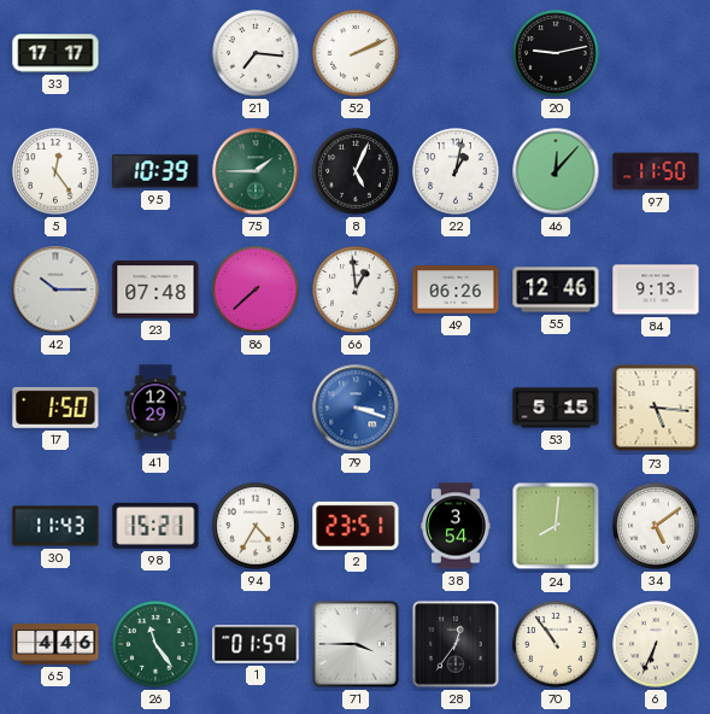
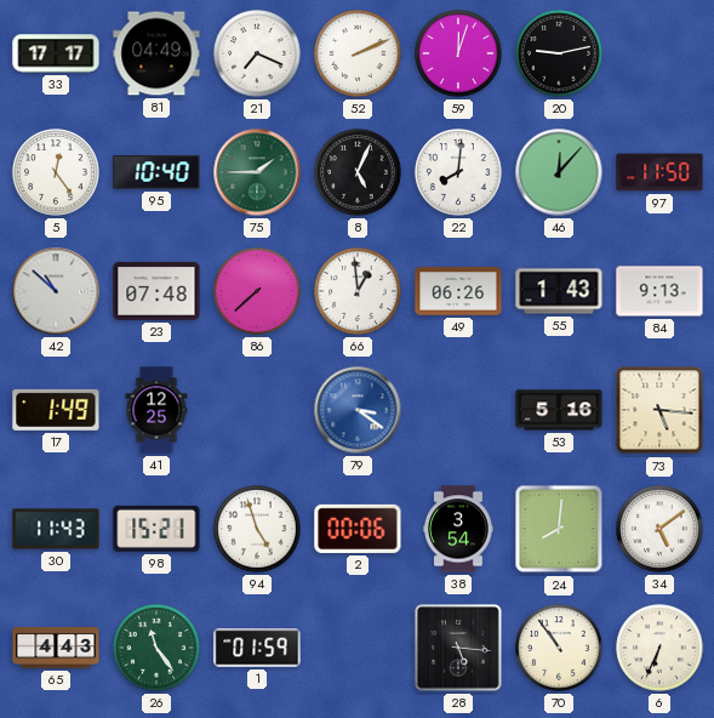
81: none -> 04:49
21: 7:16 -> 7:19
59: none -> 12:03
95: 10:39 -> 10:40
22: 1:02 -> 8:01
42: 10:15 -> 10:52
55: 12:46 -> 1:43
17: 1:50 -> 1:49
41: 12:29 -> 12:25
79: 3:18 -> 3:21
53: 5:15 -> 5:16
94: 4:35 -> 4:57
2: 23:51 -> 00:06
65: 4:46 -> 4:43
71: 3:45 -> none
28: 12:36 -> 5:16
